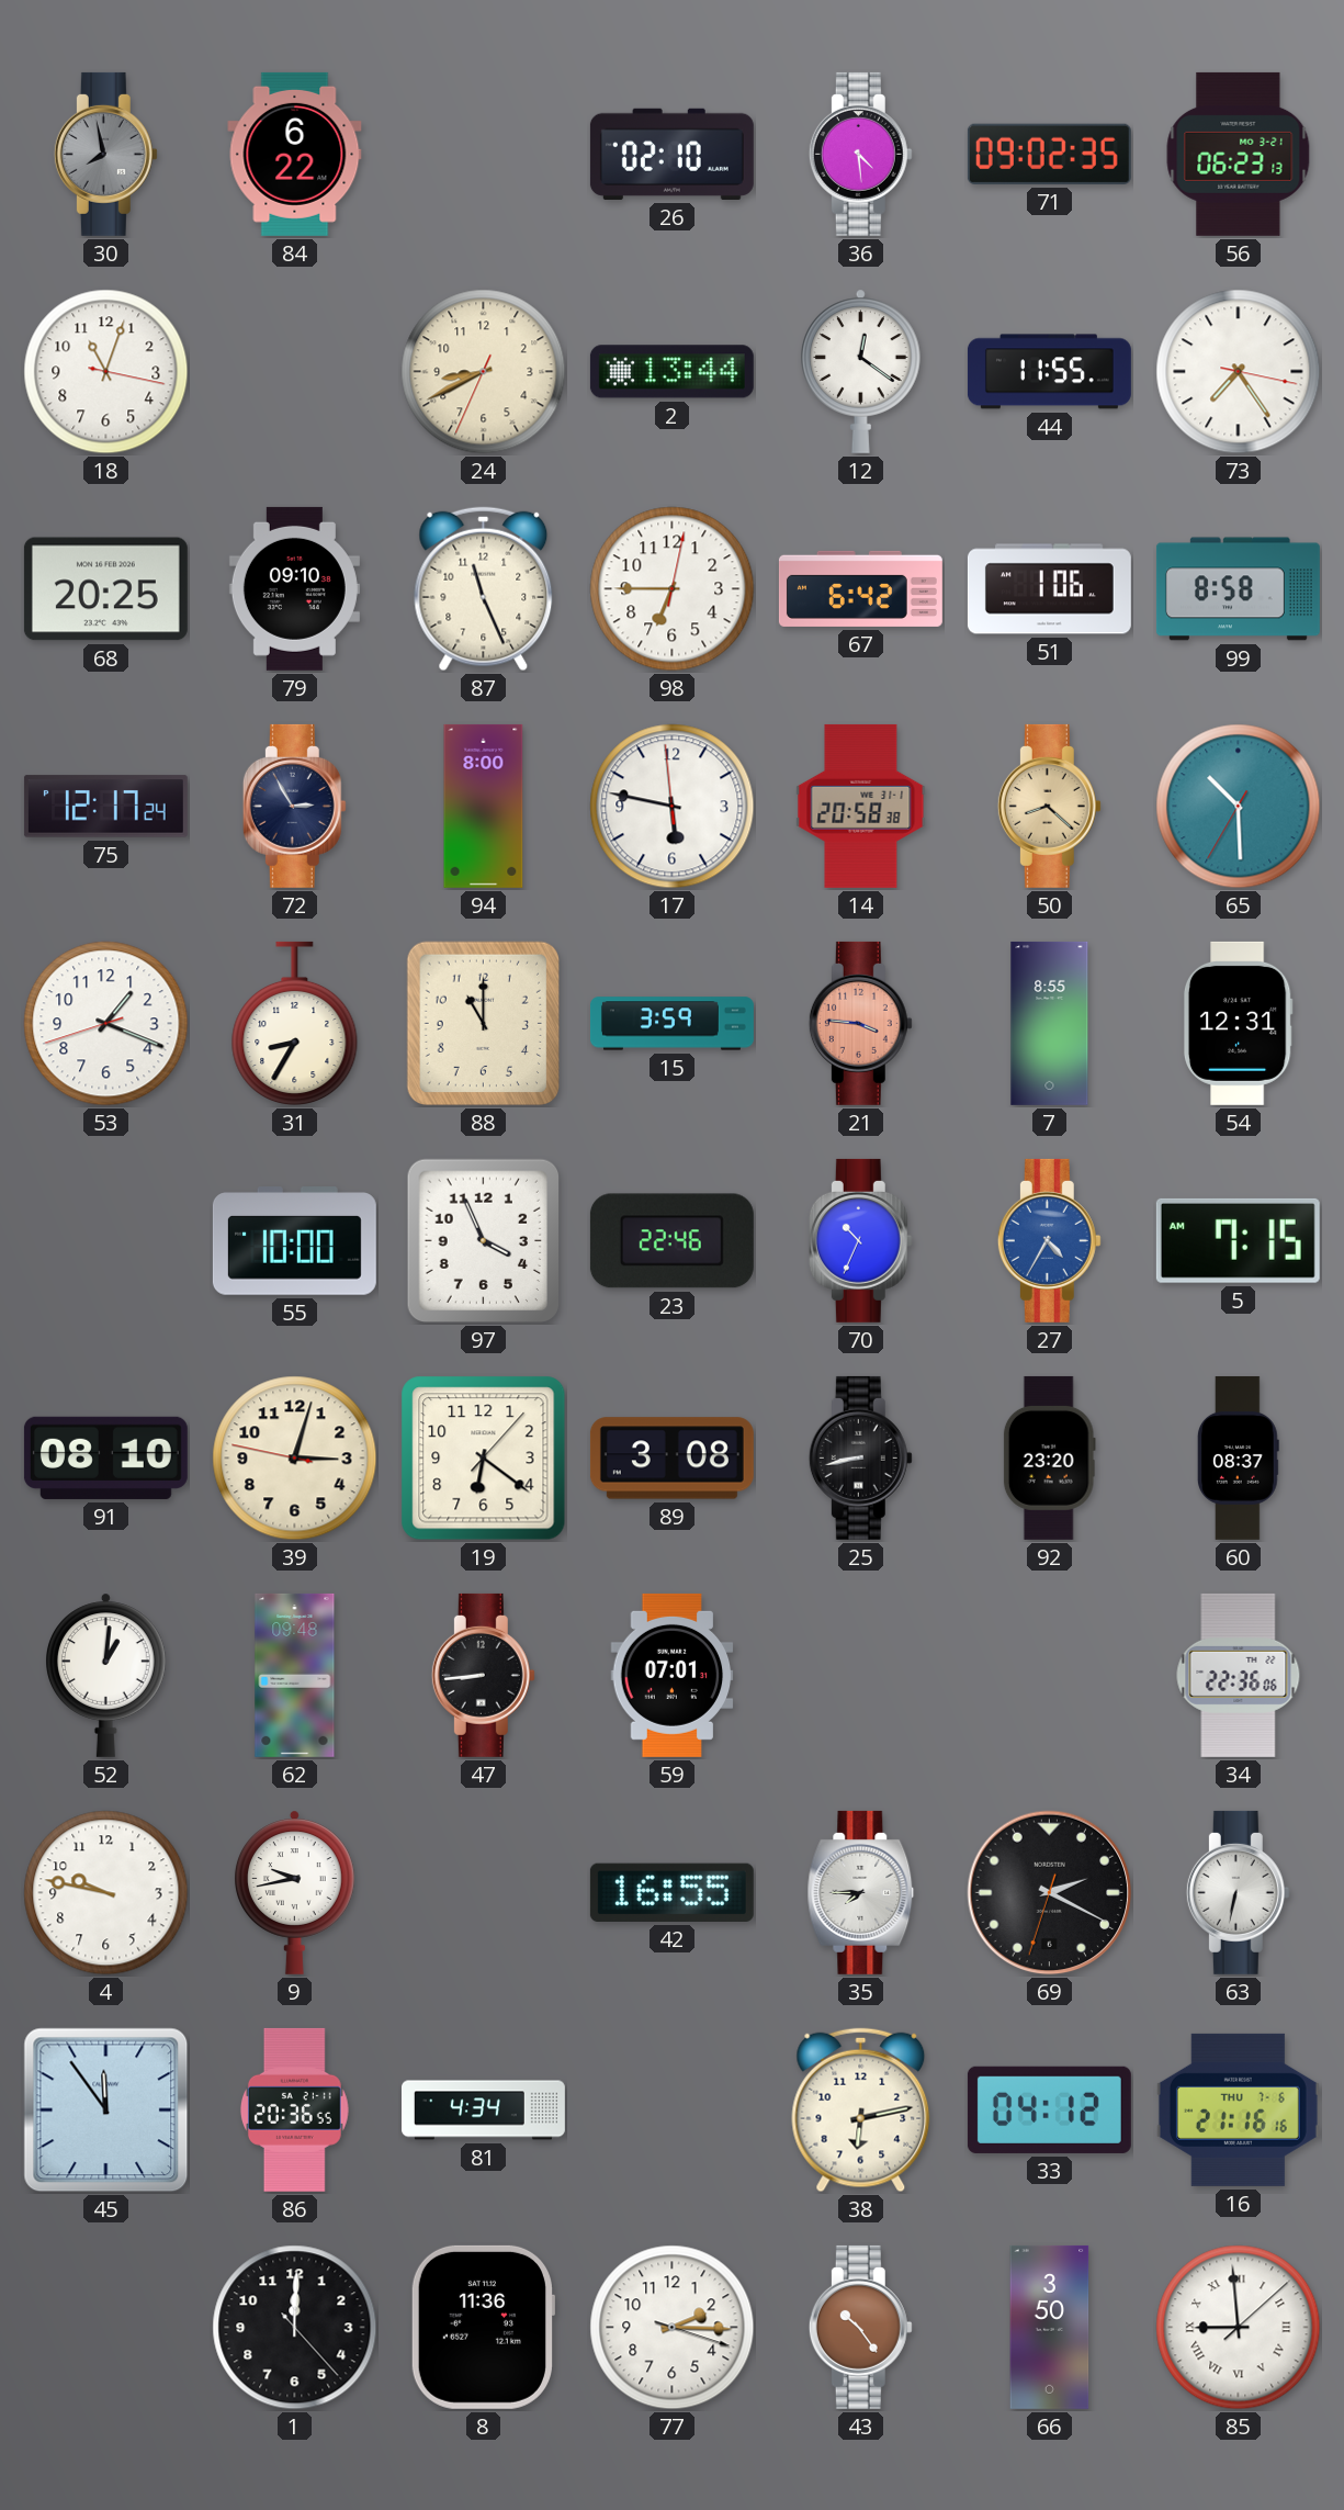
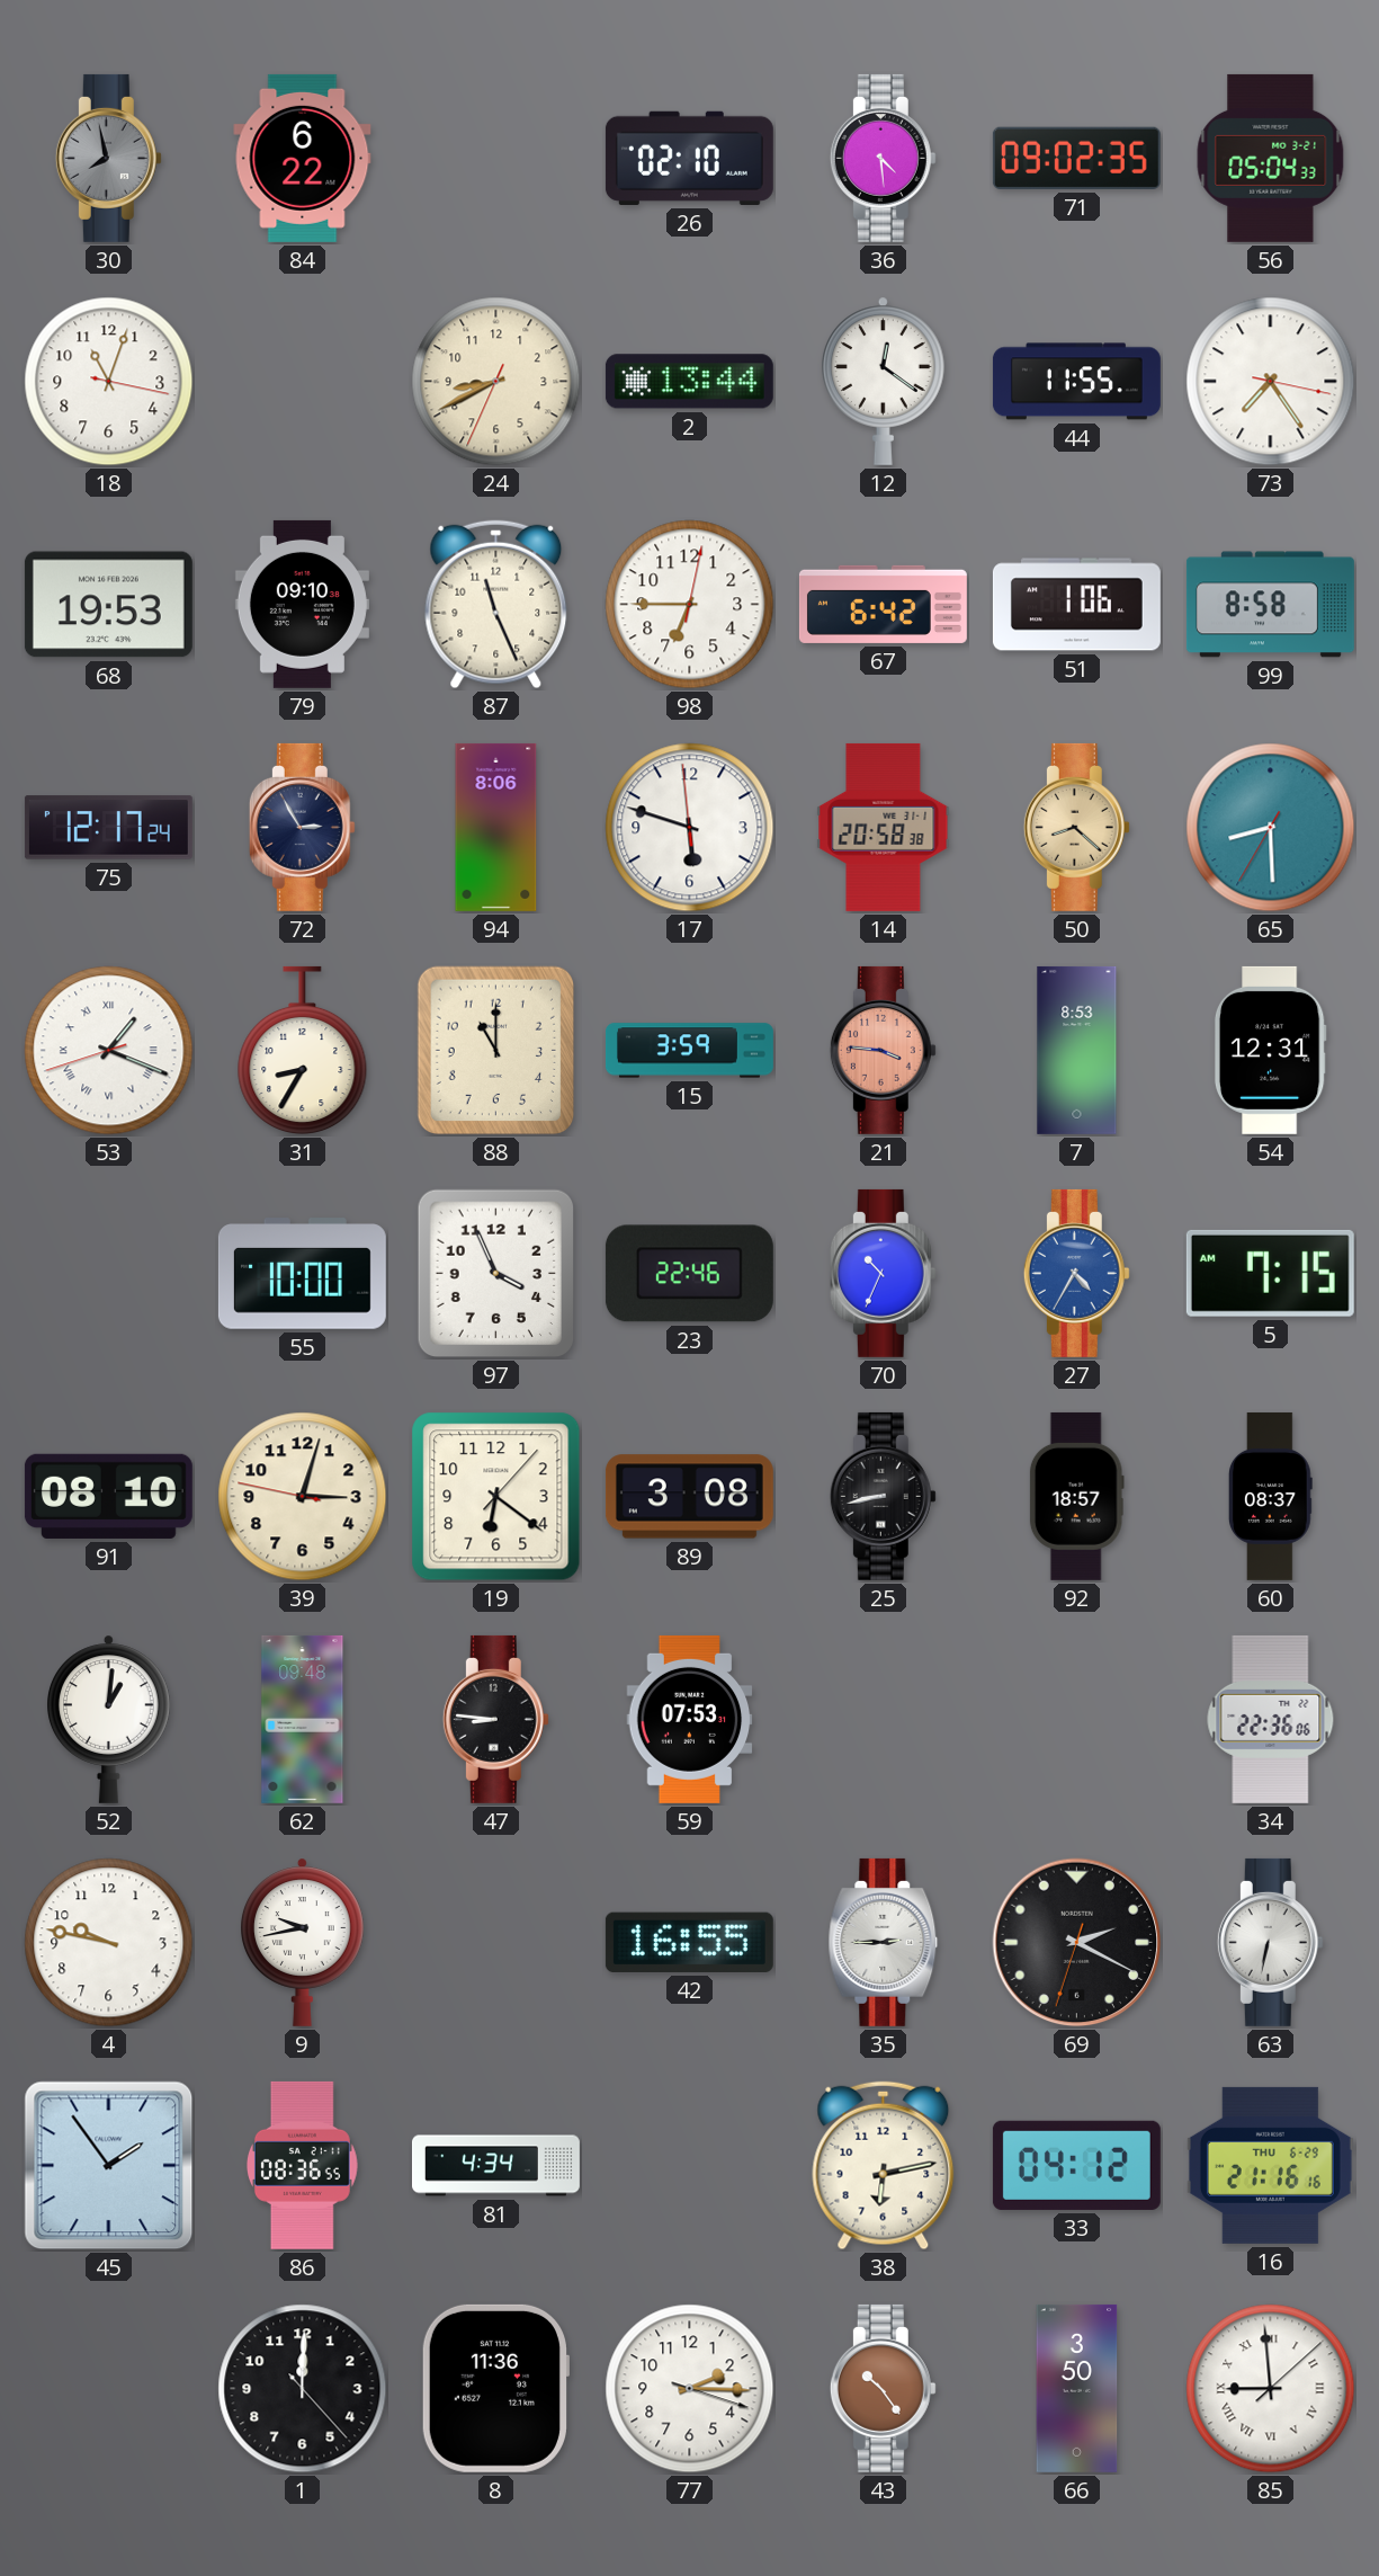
56: 06:23 -> 05:04
68: 20:25 -> 19:53
94: 8:00 -> 8:06
17: 5:46 -> 5:47
65: 10:29 -> 8:29
53 numerals: Arabic -> Roman
7: 8:55 -> 8:53
92: 23:20 -> 18:57
47: 8:44 -> 8:46
59: 07:01 -> 07:53
35: 7:45 -> 2:45
45: 11:54 -> 1:54
86: 20:36 -> 08:36
16 date: THU 7-6 -> THU 6-29
